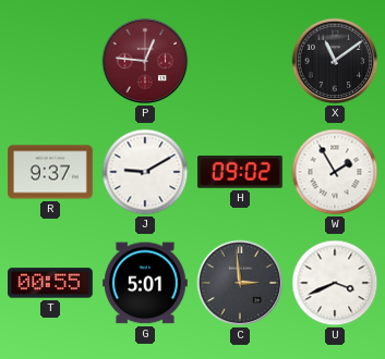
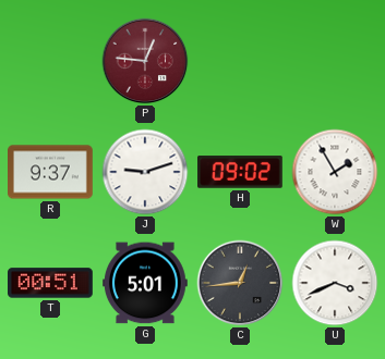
X: 11:09 -> none
J: 9:10 -> 9:12
T: 00:55 -> 00:51
C: 2:59 -> 12:44
